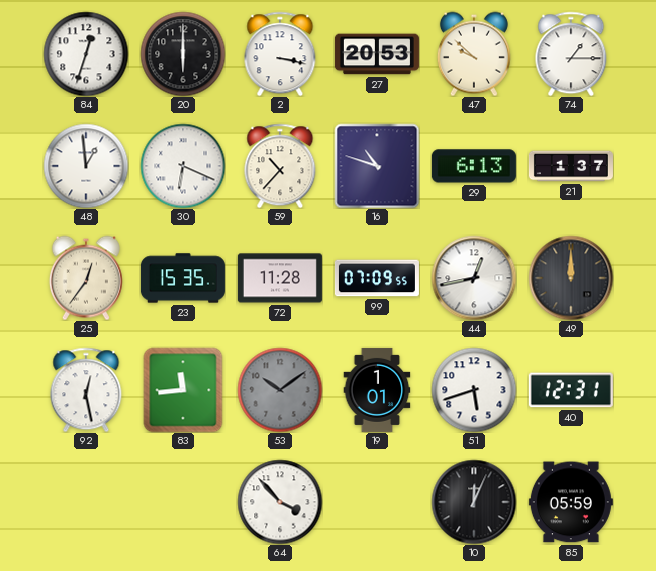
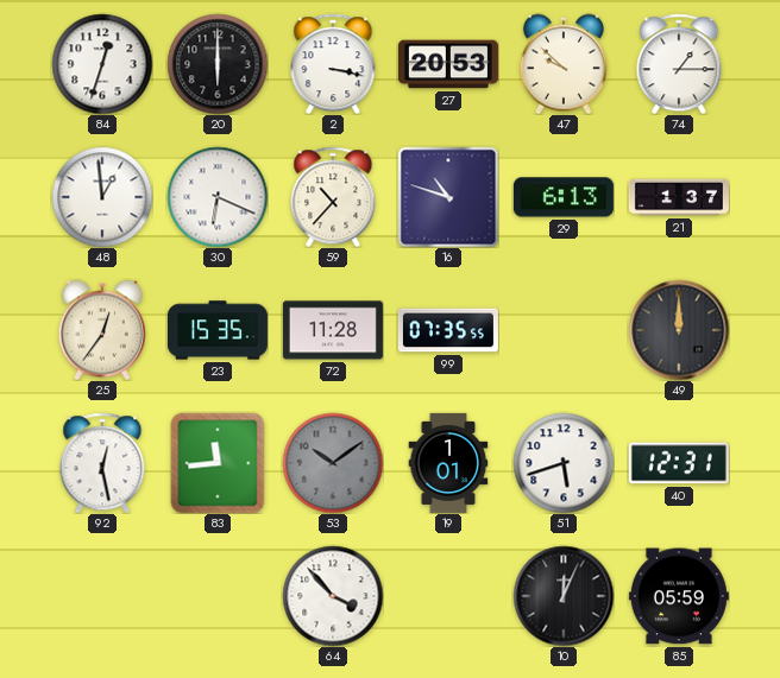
99: 07:09 -> 07:35
44: 12:43 -> none
